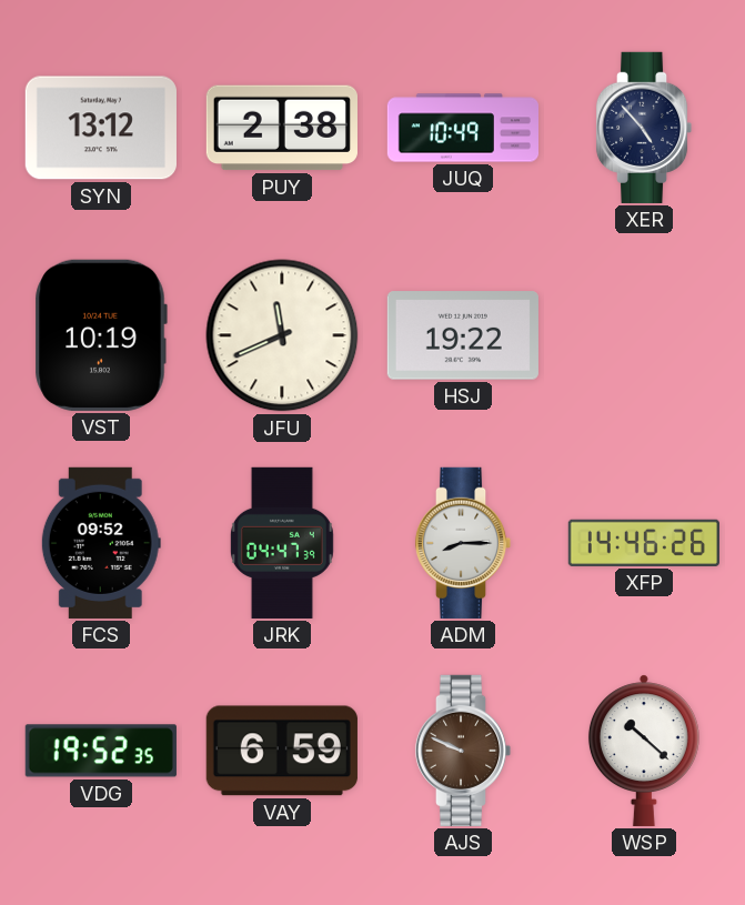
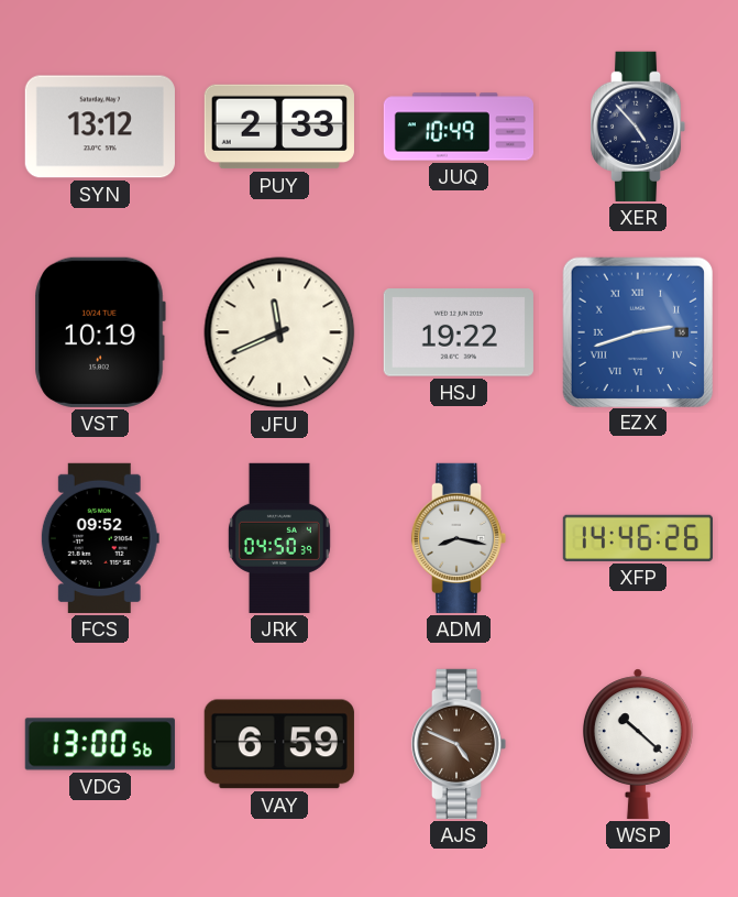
PUY: 2:38 -> 2:33
EZX: none -> 2:42
JRK: 04:47 -> 04:50
ADM: 8:15 -> 8:17
VDG: 19:52 -> 13:00
AJS: 9:49 -> 4:49
